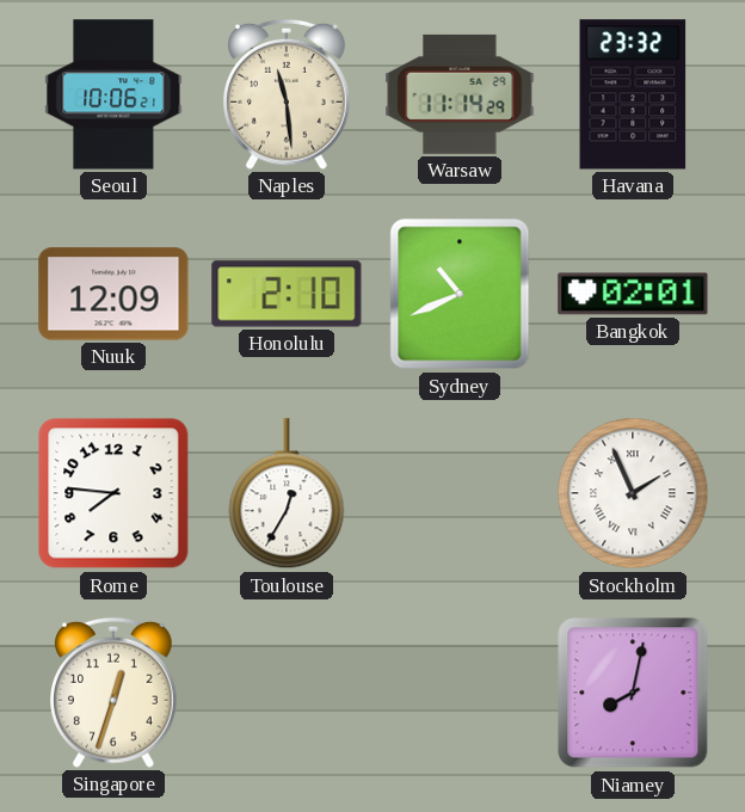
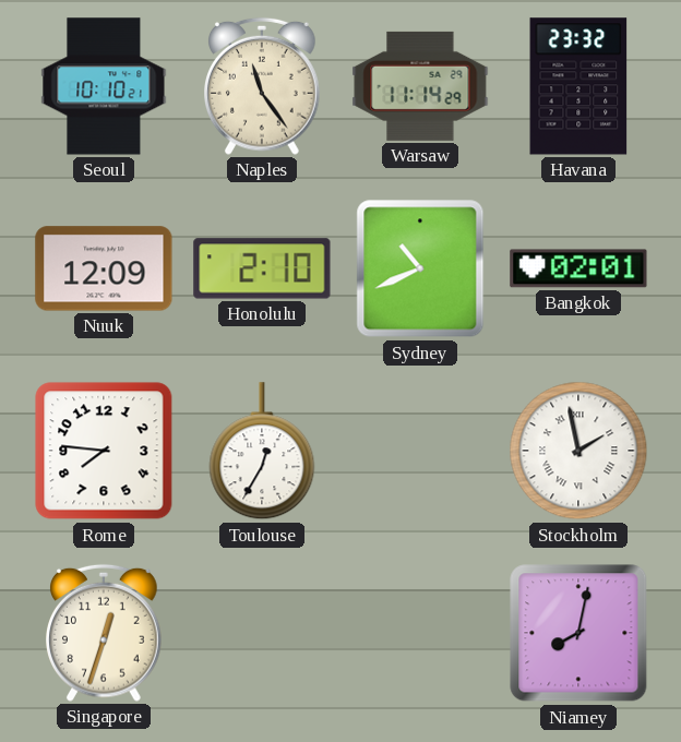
Seoul: 10:06 -> 10:10
Naples: 11:29 -> 11:24
Stockholm: 1:56 -> 1:58
